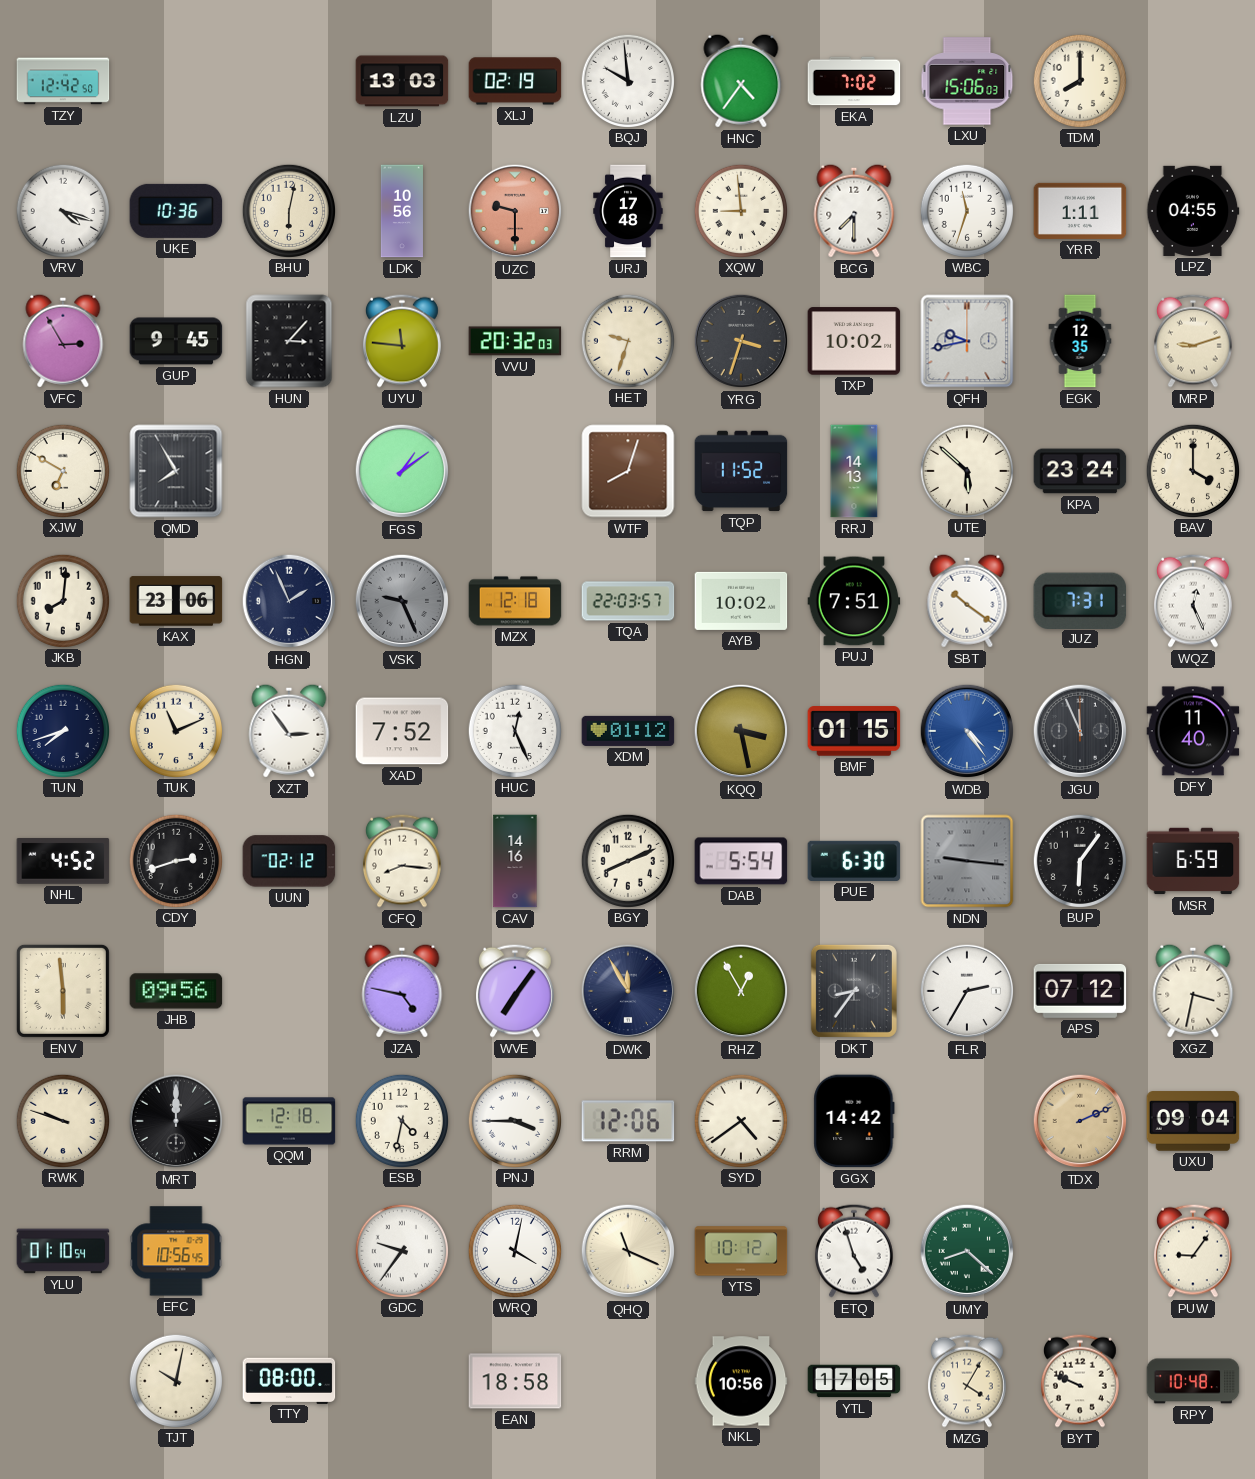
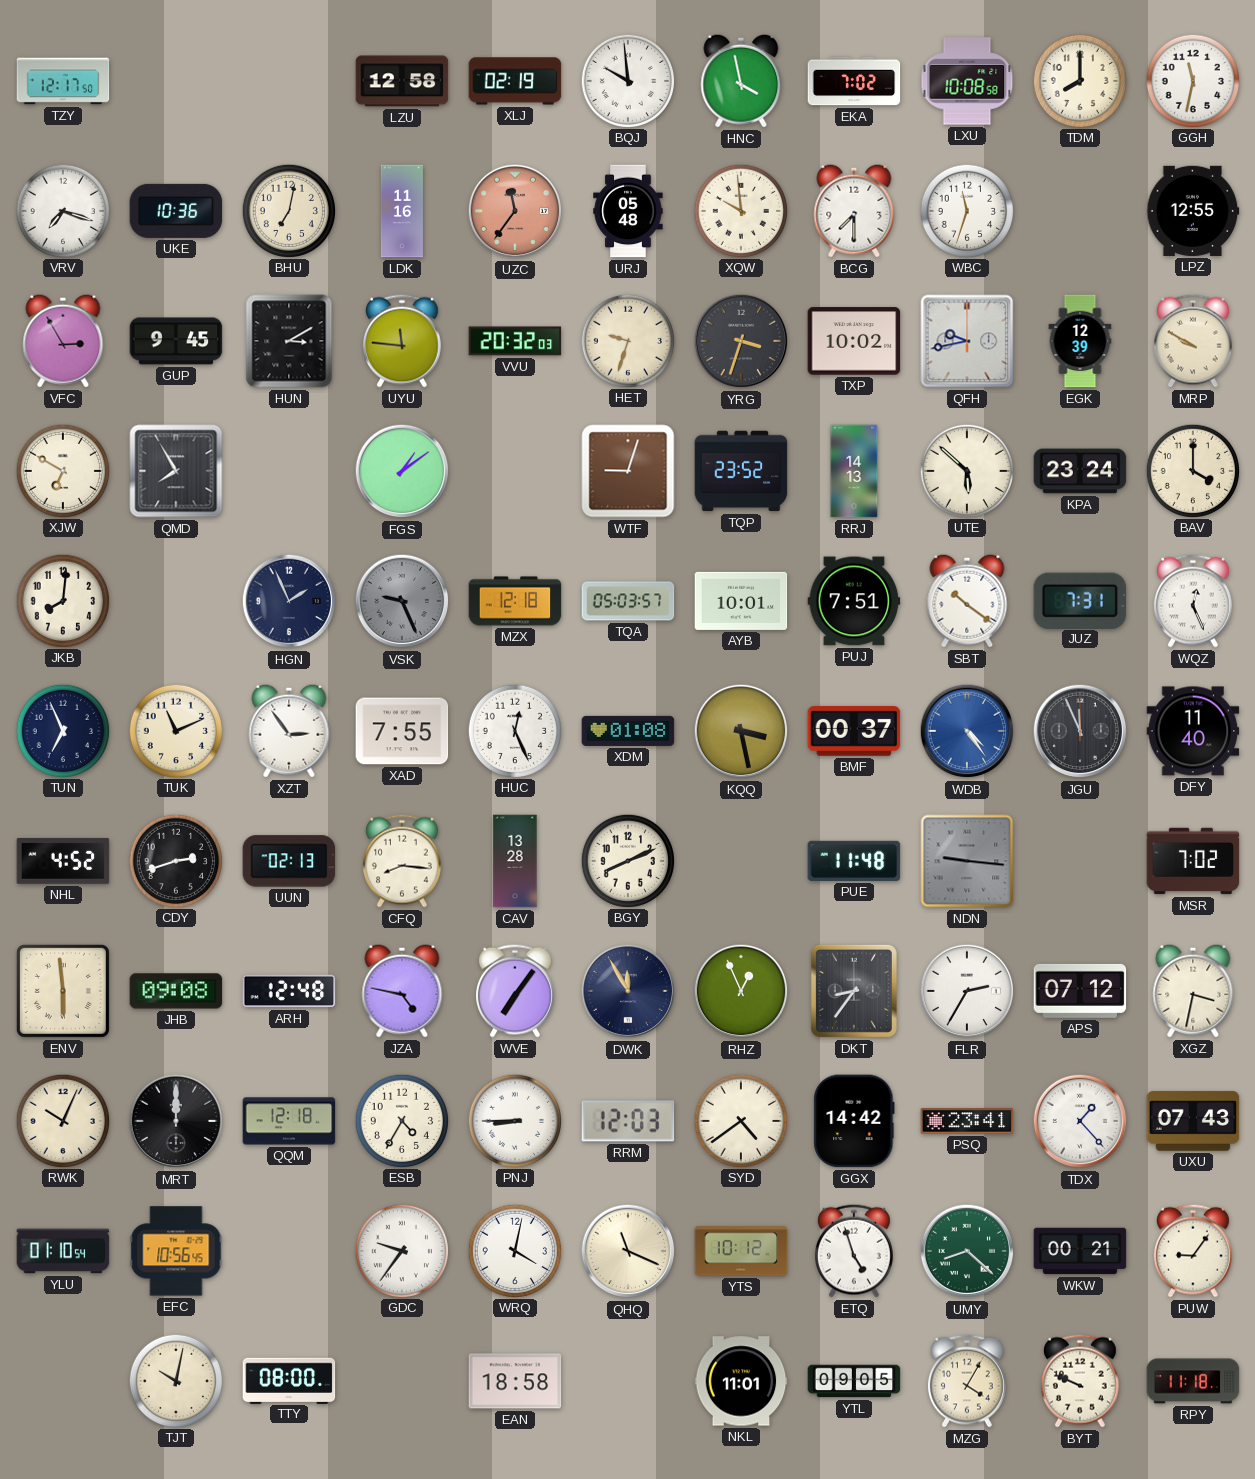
TZY: 12:42 -> 12:17
LZU: 13:03 -> 12:58
HNC: 4:36 -> 3:58
LXU: 15:06 -> 10:08
GGH: none -> 11:32
VRV: 4:18 -> 7:18
BHU: 6:02 -> 7:02
LDK: 10:56 -> 11:16
UZC: 9:30 -> 11:36
URJ: 17:48 -> 05:48
XQW: 8:59 -> 9:59
YRR: 1:11 -> none
LPZ: 04:55 -> 12:55
HUN: 3:07 -> 3:10
EGK: 12:35 -> 12:39
MRP: 9:12 -> 9:50
WTF: 8:03 -> 9:03
TQP: 11:52 -> 23:52
KAX: 23:06 -> none
TQA: 22:03 -> 05:03
AYB: 10:02 -> 10:01
TUN: 7:42 -> 6:56
XAD: 7:52 -> 7:55
XDM: 01:12 -> 01:08
BMF: 01:15 -> 00:37
UUN: 02:12 -> 02:13
CAV: 14:16 -> 13:28
DAB: 5:54 -> none
PUE: 6:30 -> 11:48
BUP: 6:06 -> none
MSR: 6:59 -> 7:02
JHB: 09:56 -> 09:08
ARH: none -> 12:48
RHZ: 12:55 -> 12:56
RWK: 9:48 -> 10:04
ESB: 4:32 -> 4:35
PNJ: 3:45 -> 8:45
RRM: 12:06 -> 12:03
PSQ: none -> 23:41
TDX: 2:11 -> 1:23
TDX dial: champagne -> white
UXU: 09:04 -> 07:43
WKW: none -> 00:21
NKL: 10:56 -> 11:01
YTL: 17:05 -> 09:05
RPY: 10:48 -> 11:18
